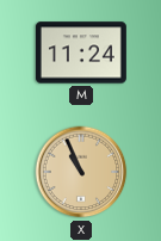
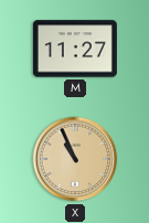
M: 11:24 -> 11:27
